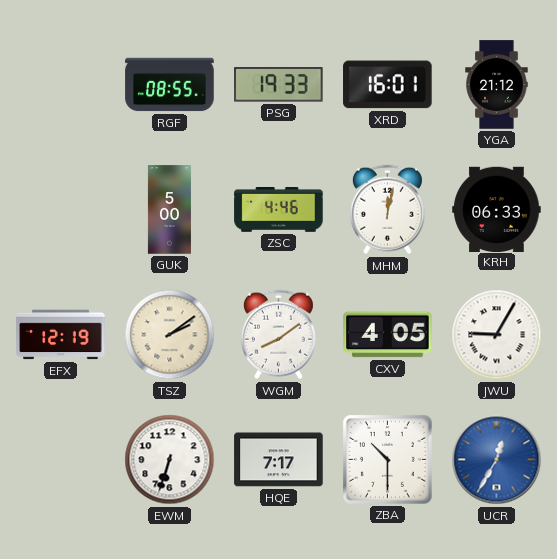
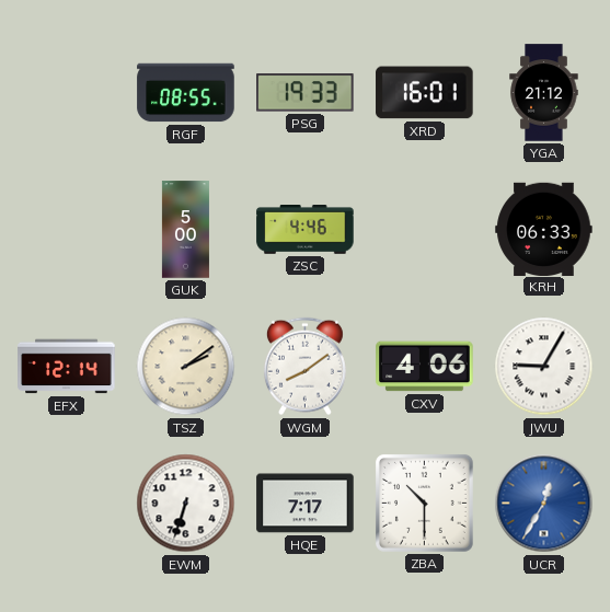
MHM: 12:02 -> none
EFX: 12:19 -> 12:14
CXV: 4:05 -> 4:06
